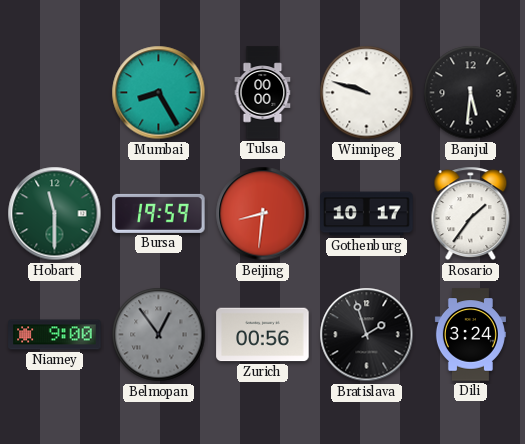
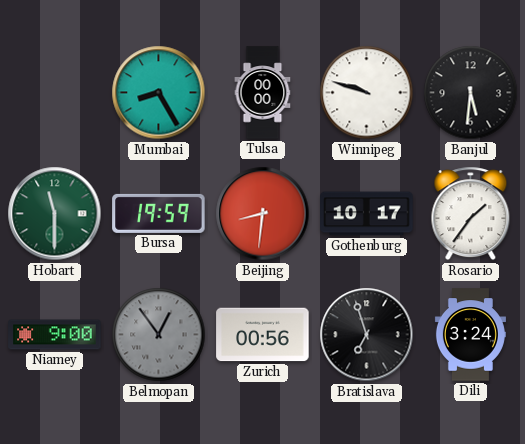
Bratislava: 1:57 -> 6:57
